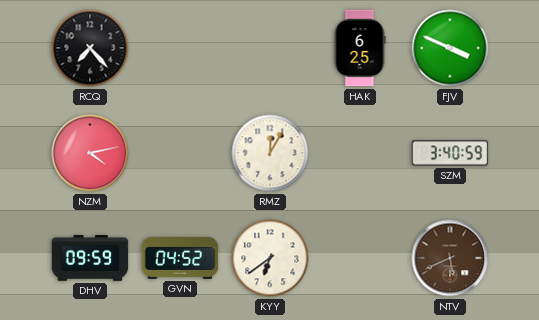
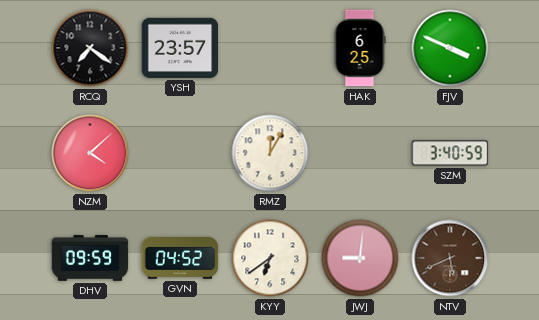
RCQ: 7:23 -> 7:21
YSH: none -> 23:57
NZM: 4:13 -> 4:08
JWJ: none -> 9:01
